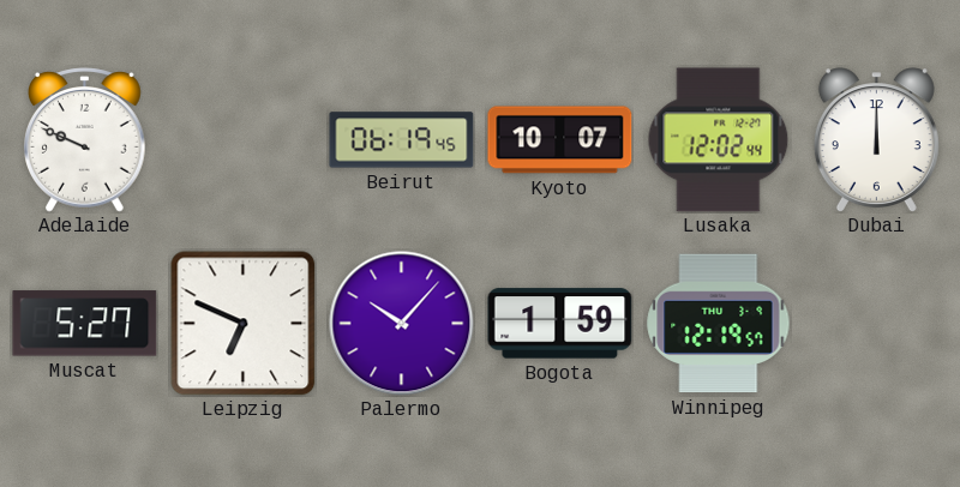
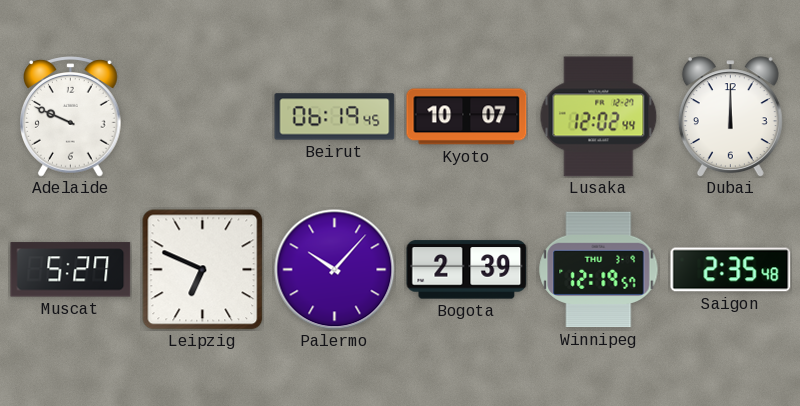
Bogota: 1:59 -> 2:39
Saigon: none -> 2:35
